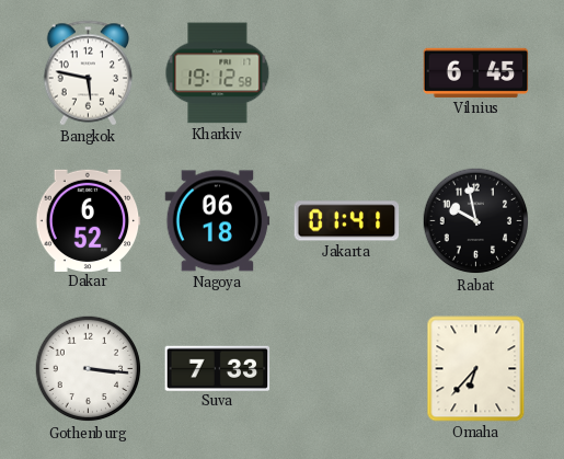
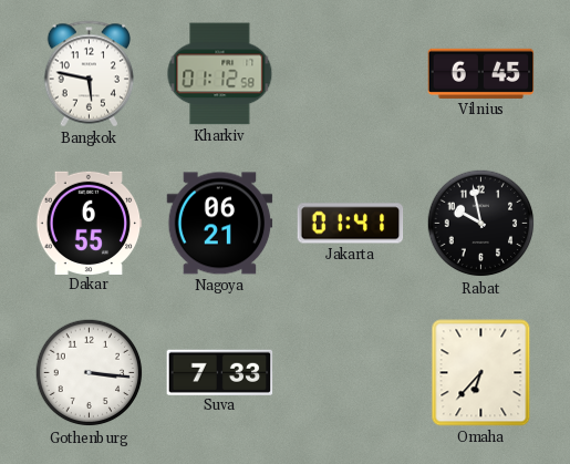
Kharkiv: 19:12 -> 01:12
Dakar: 6:52 -> 6:55
Nagoya: 06:18 -> 06:21
